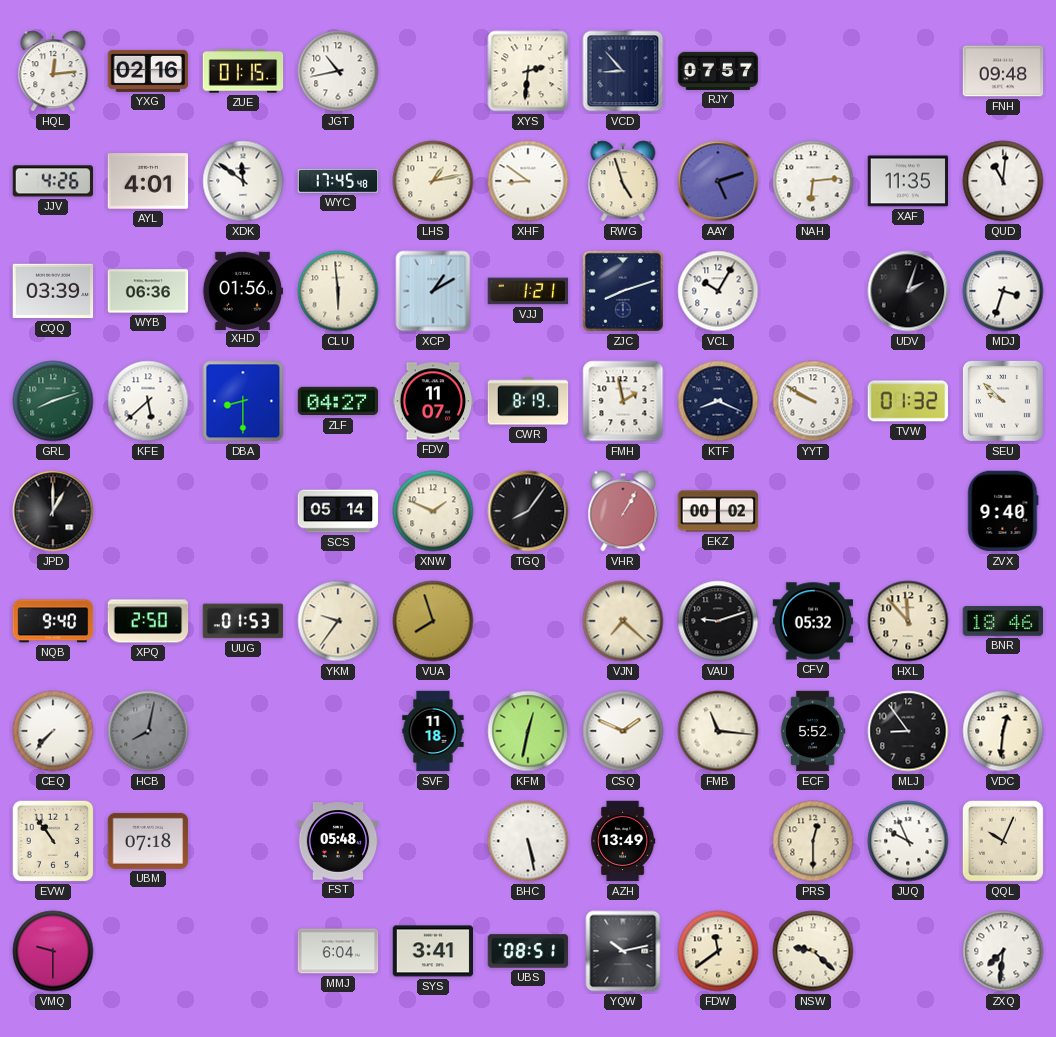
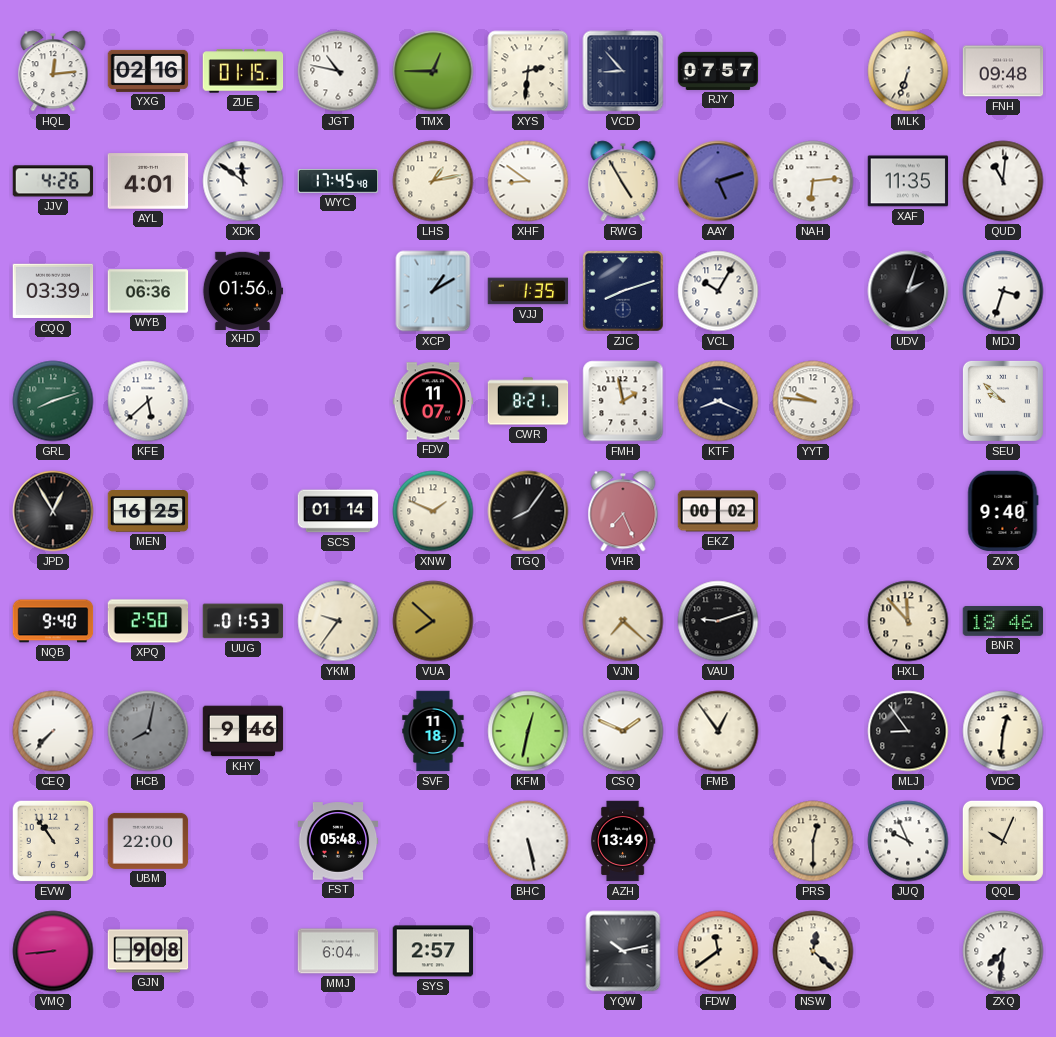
JGT: 10:43 -> 10:47
TMX: none -> 12:45
MLK: none -> 6:33
RWG: 4:57 -> 4:55
CLU: 5:59 -> none
VJJ: 1:21 -> 1:35
DBA: 8:30 -> none
ZLF: 04:27 -> none
CWR: 8:19 -> 8:21
YYT: 9:50 -> 9:46
TVW: 01:32 -> none
JPD: 1:00 -> 12:55
MEN: none -> 16:25
SCS: 05:14 -> 01:14
VHR: 1:05 -> 7:26
VUA: 7:57 -> 7:52
CFV: 05:32 -> none
KHY: none -> 9:46
FMB: 11:16 -> 12:54
ECF: 5:52 -> none
UBM: 07:18 -> 22:00
VMQ: 9:30 -> 8:44
GJN: none -> 9:08
SYS: 3:41 -> 2:57
UBS: 08:51 -> none
NSW: 9:22 -> 12:22
